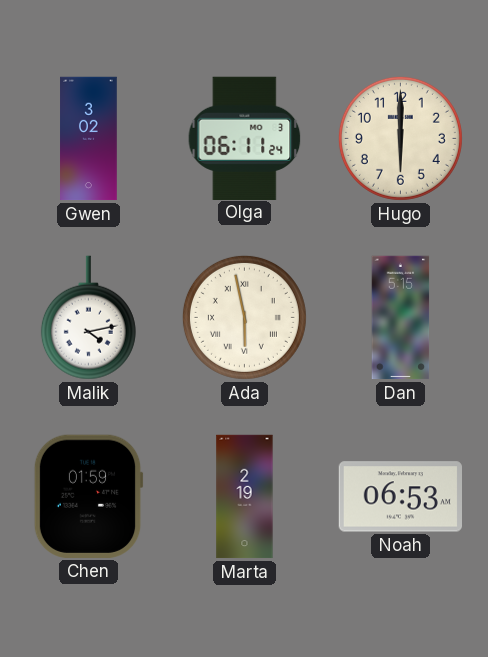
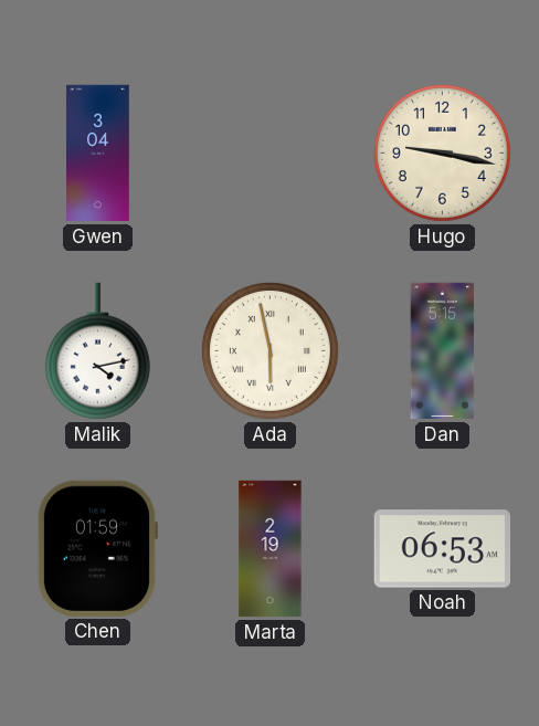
Gwen: 3:02 -> 3:04
Olga: 06:11 -> none
Hugo: 6:00 -> 9:17
